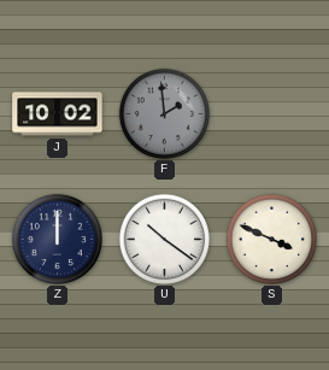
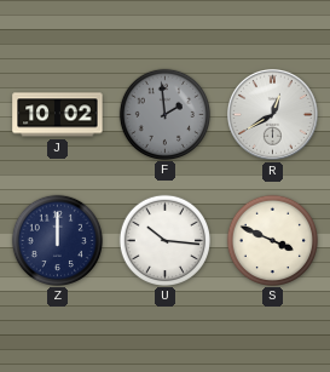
R: none -> 12:40
U: 10:21 -> 10:16
